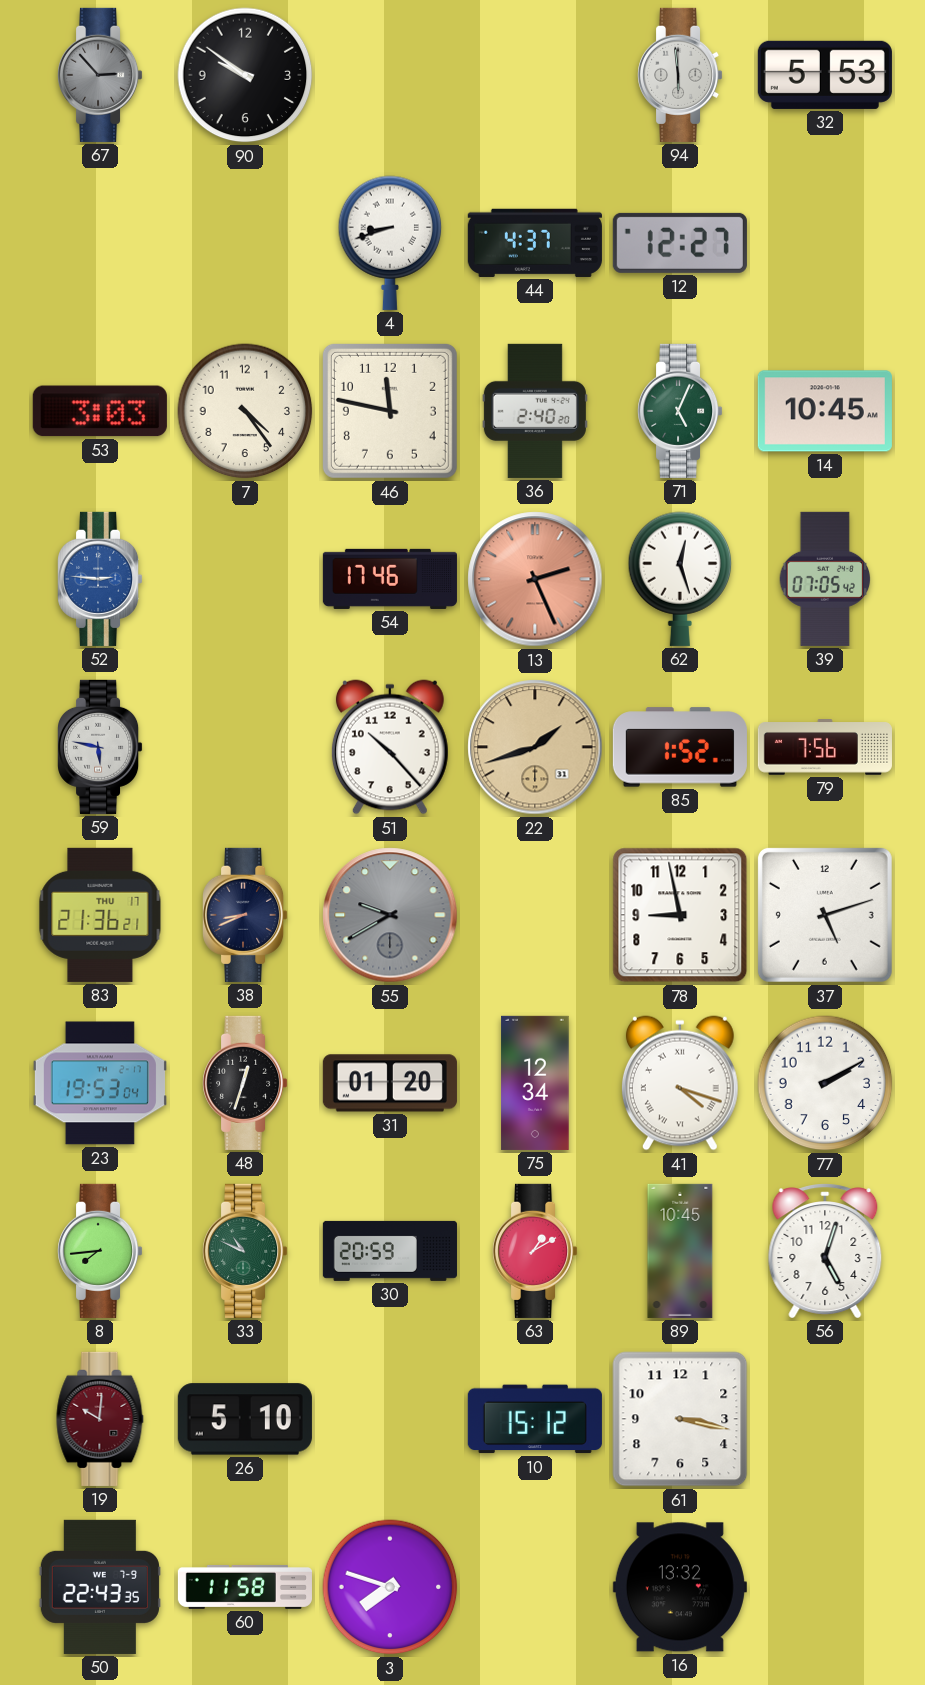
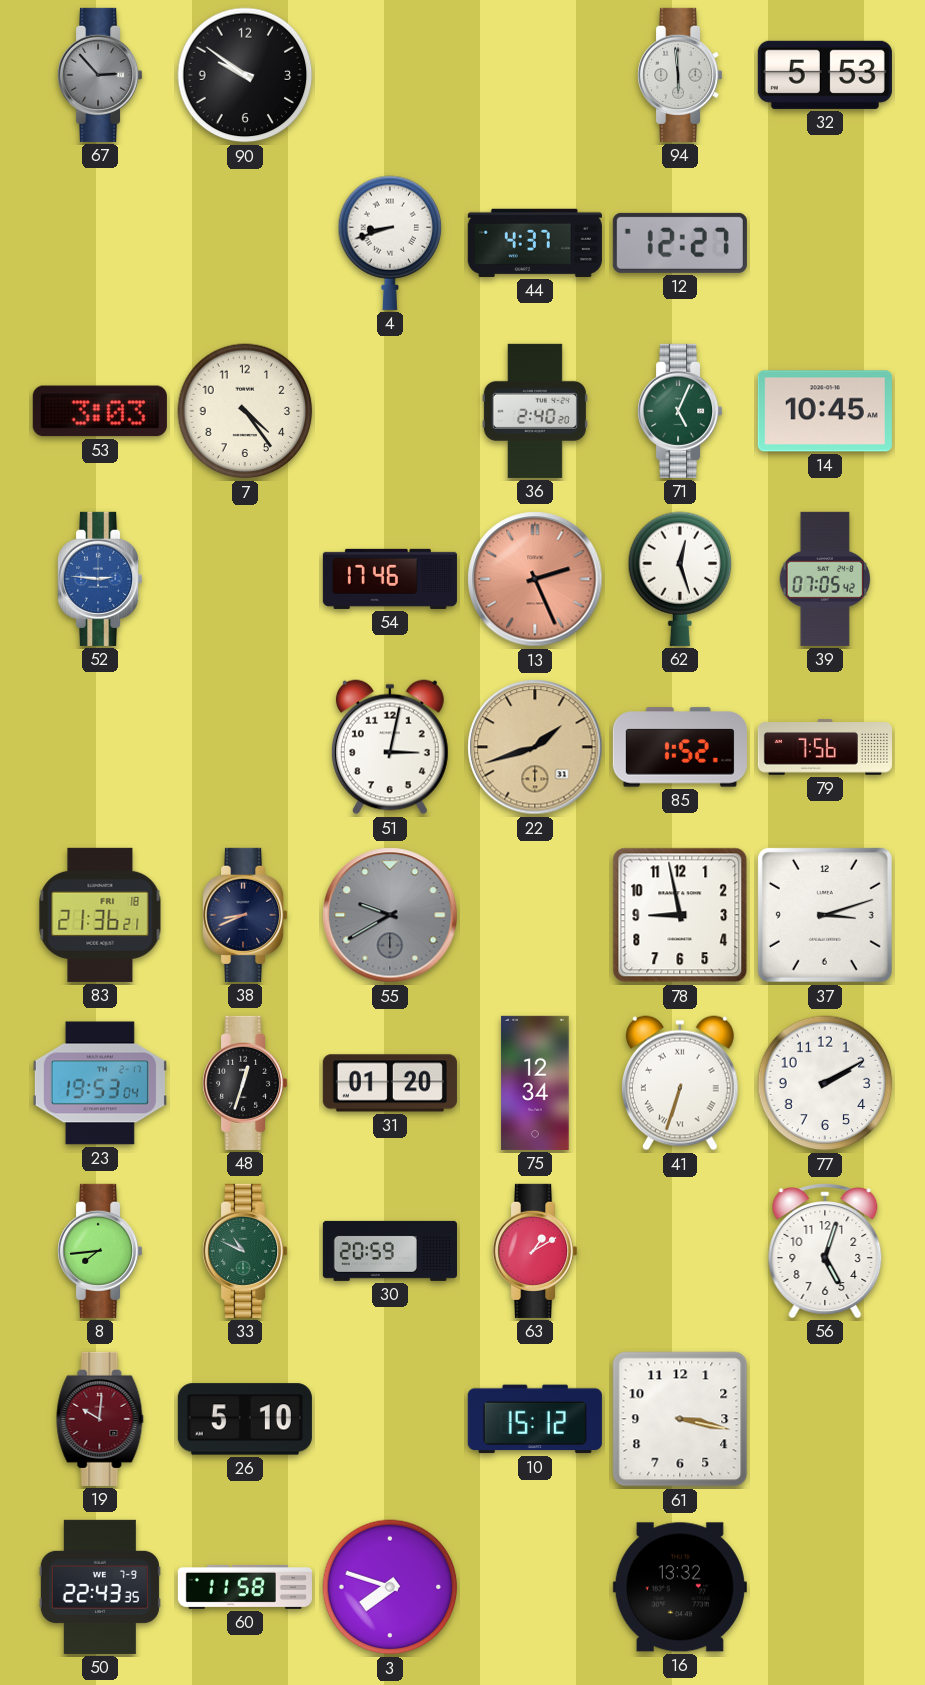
46: 11:47 -> none
59: 5:47 -> none
51: 10:23 -> 3:02
83 date: THU 17 -> FRI 18
37: 5:12 -> 3:12
41: 4:18 -> 6:33
89: 10:45 -> none
